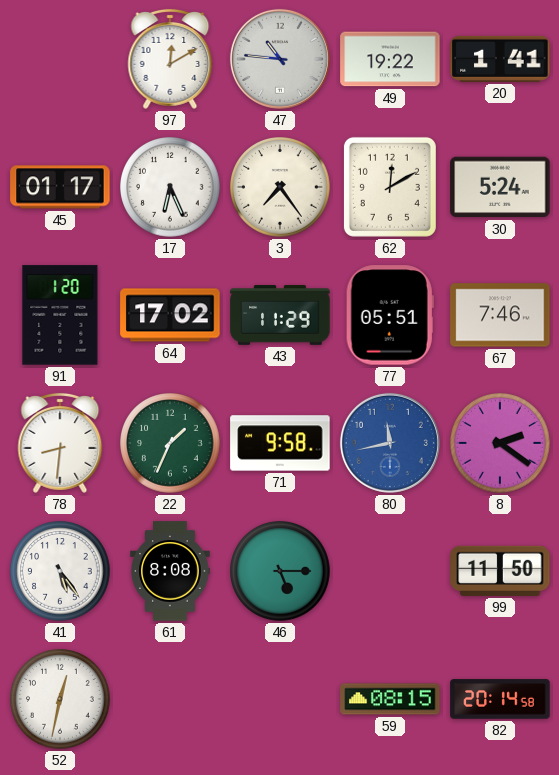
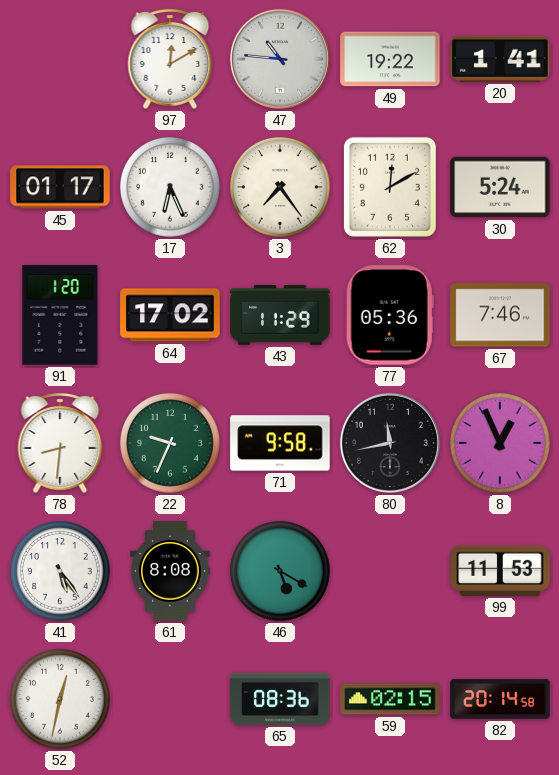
77: 05:51 -> 05:36
22: 1:34 -> 9:34
80 dial: blue -> black
8: 2:21 -> 12:56
46: 5:15 -> 5:20
99: 11:50 -> 11:53
65: none -> 08:36
59: 08:15 -> 02:15
